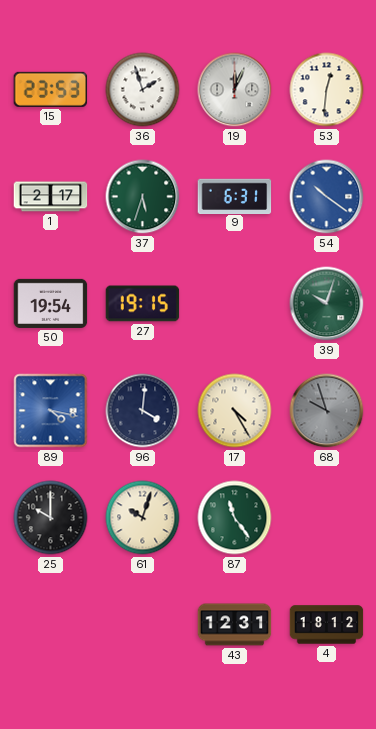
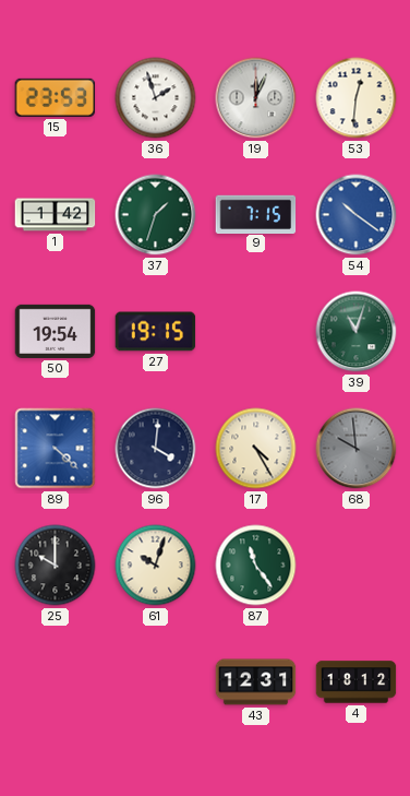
1: 2:17 -> 1:42
37: 5:33 -> 1:33
9: 6:31 -> 7:15
39: 10:03 -> 11:03
89: 4:17 -> 4:22
68: 9:57 -> 9:59
